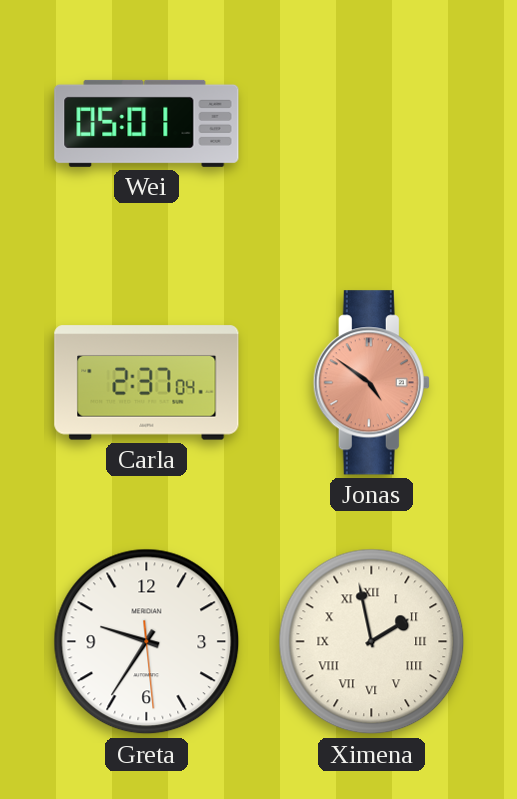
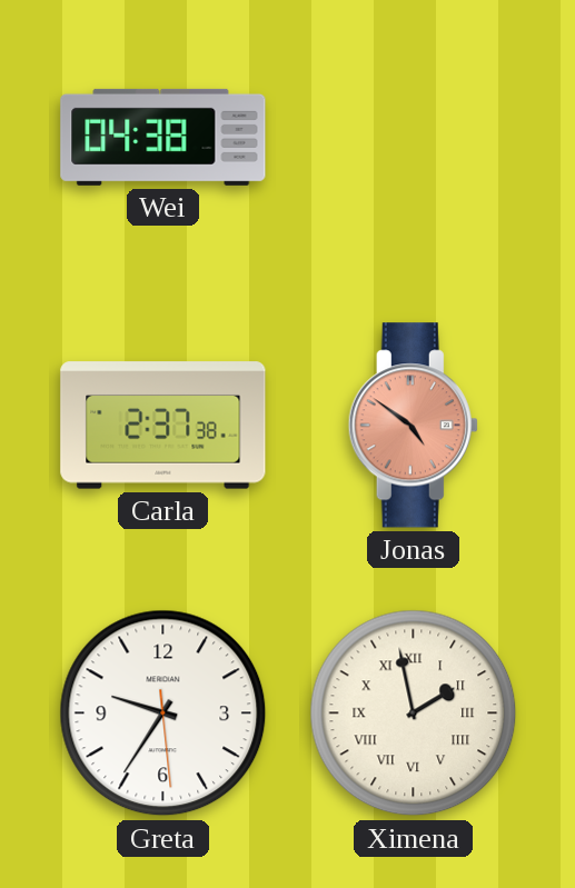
Wei: 05:01 -> 04:38
Carla: 2:37:04 -> 2:37:38
